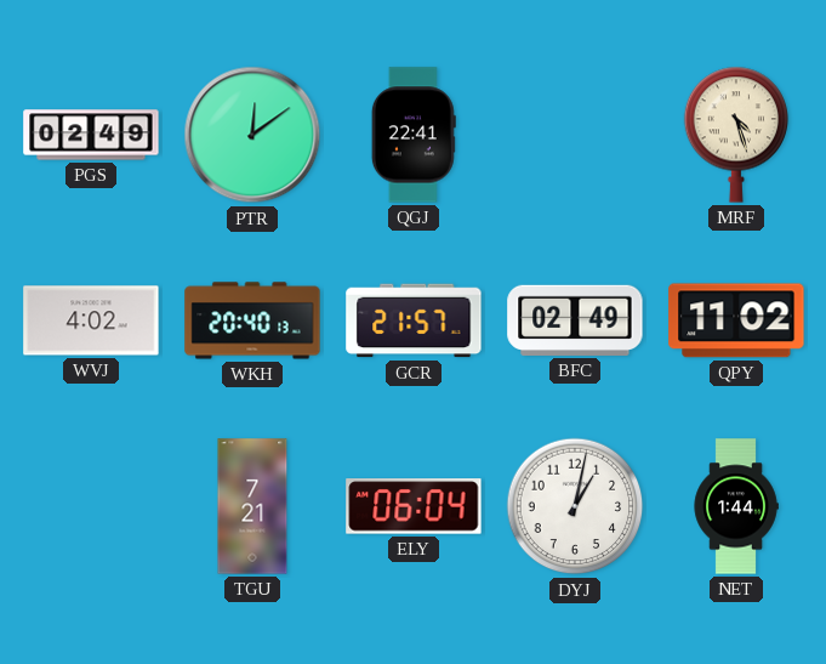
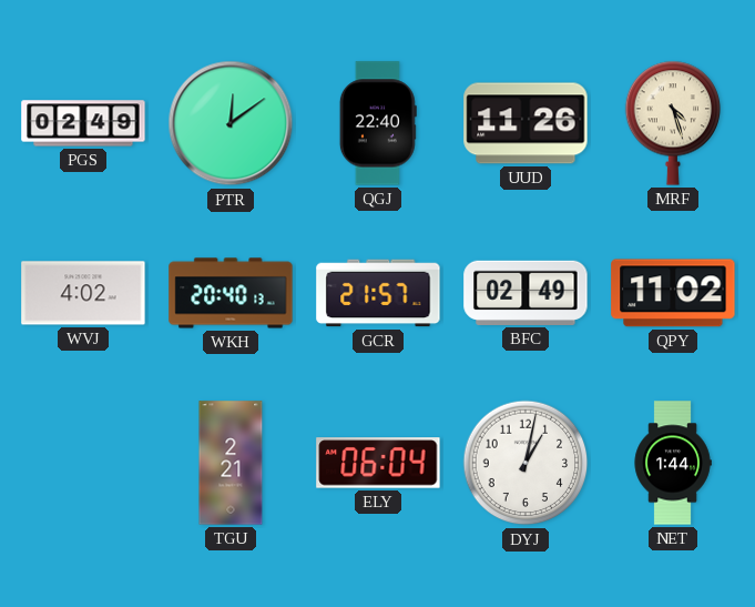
QGJ: 22:41 -> 22:40
UUD: none -> 11:26
TGU: 7:21 -> 2:21
